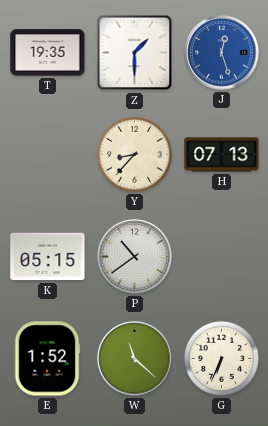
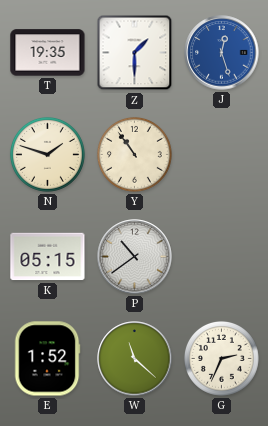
N: none -> 1:48
Y: 8:37 -> 10:54
H: 07:13 -> none
G: 6:34 -> 2:34
